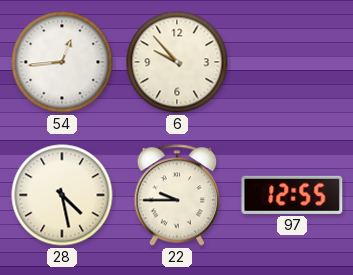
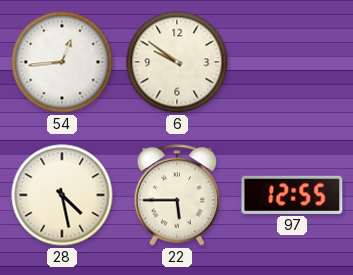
6: 9:53 -> 9:51
22: 9:45 -> 5:45
